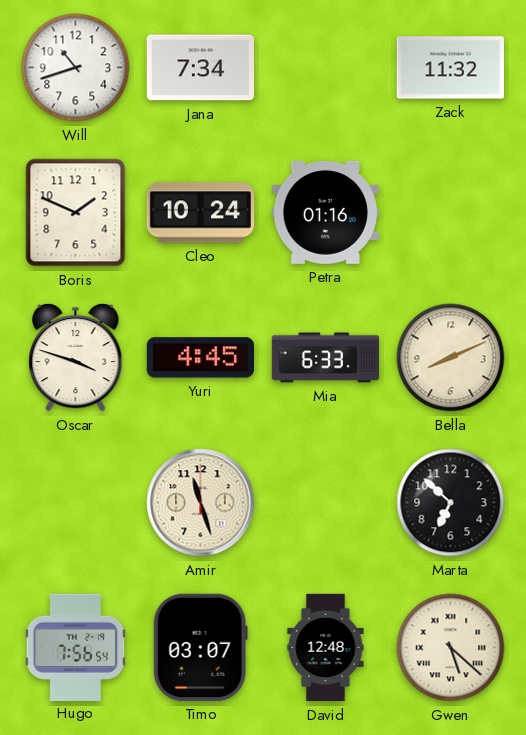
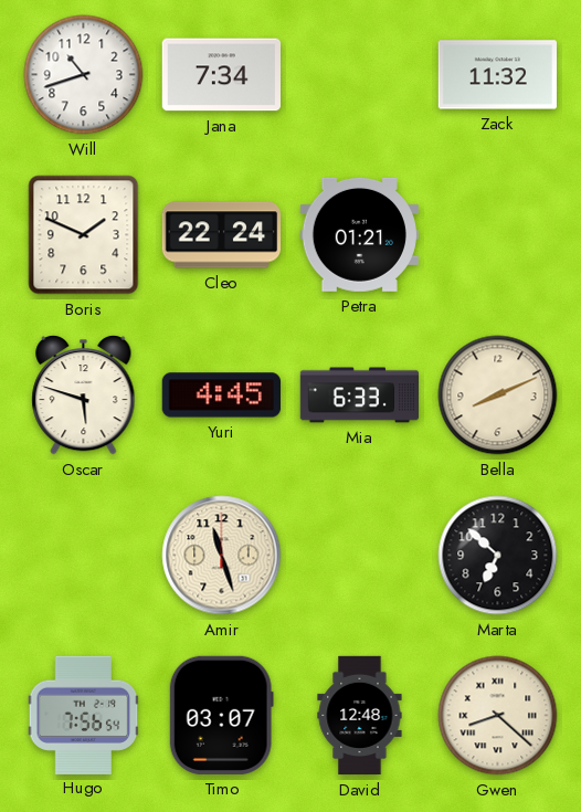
Cleo: 10:24 -> 22:24
Petra: 01:16 -> 01:21
Oscar: 3:48 -> 5:48
Gwen: 5:22 -> 8:22
